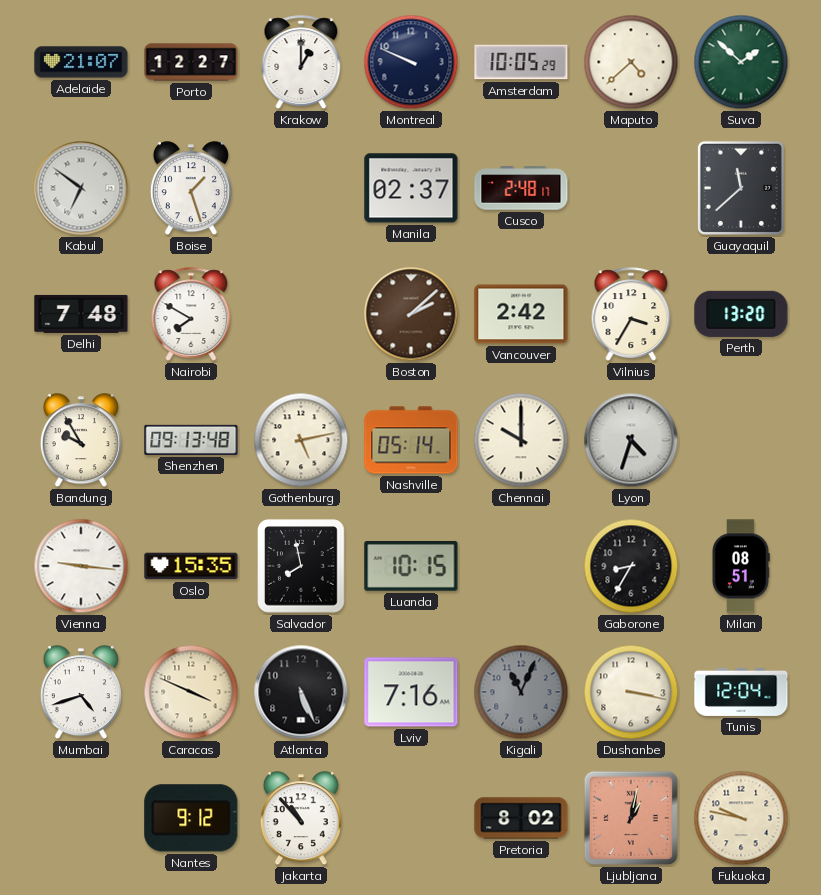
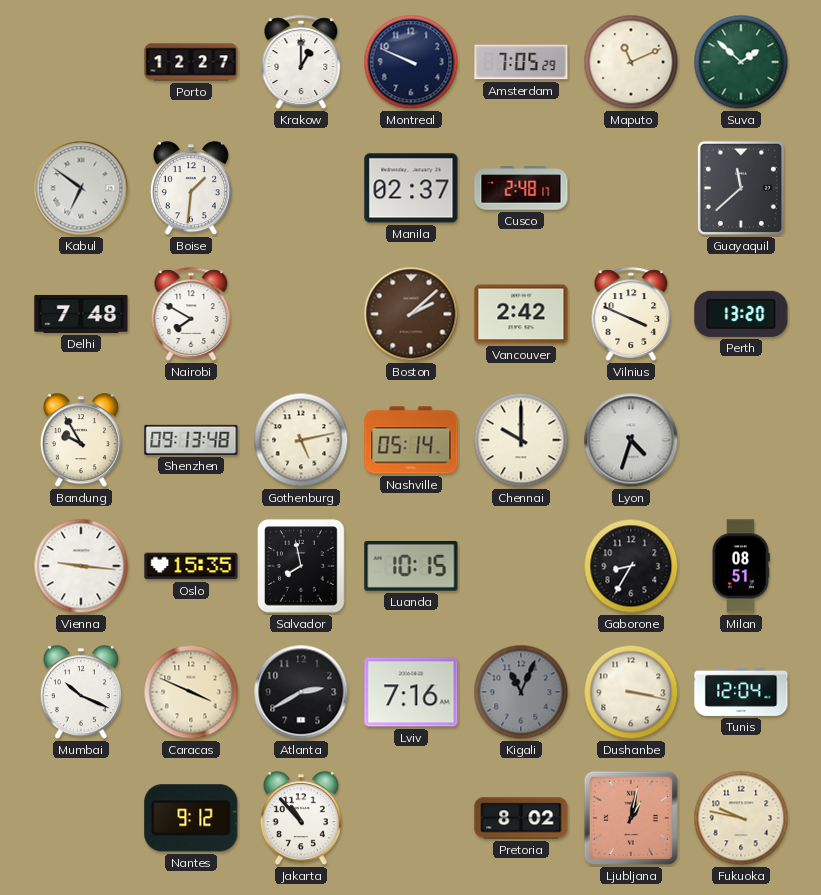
Adelaide: 21:07 -> none
Amsterdam: 10:05 -> 7:05
Maputo: 4:38 -> 11:11
Boise: 1:27 -> 1:31
Vilnius: 3:35 -> 3:49
Mumbai: 4:42 -> 10:19
Atlanta: 5:26 -> 2:40
